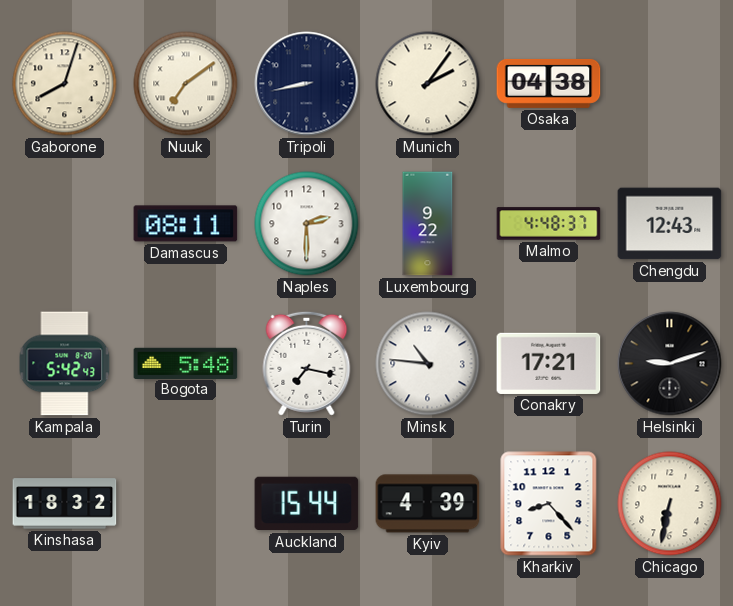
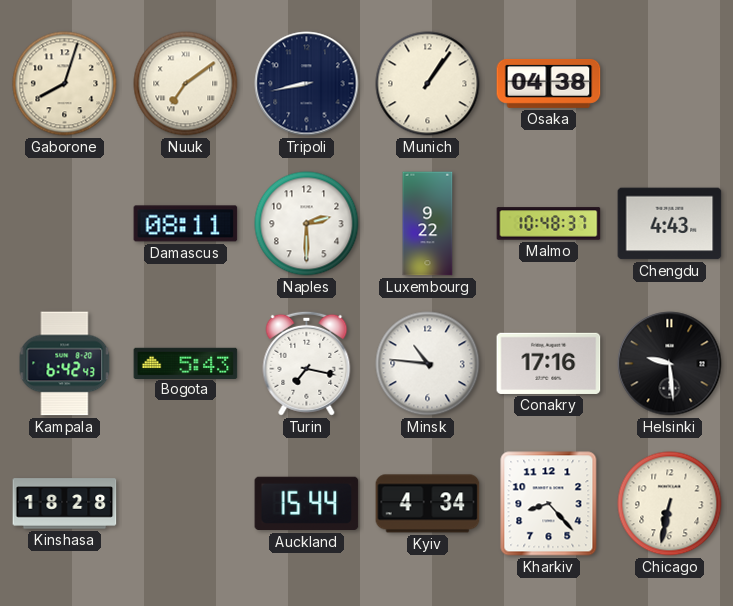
Munich: 2:06 -> 1:06
Malmo: 4:48 -> 10:48
Chengdu: 12:43 -> 4:43
Kampala: 5:42 -> 6:42
Bogota: 5:48 -> 5:43
Conakry: 17:21 -> 17:16
Helsinki: 9:12 -> 9:29
Kinshasa: 18:32 -> 18:28
Kyiv: 4:39 -> 4:34
